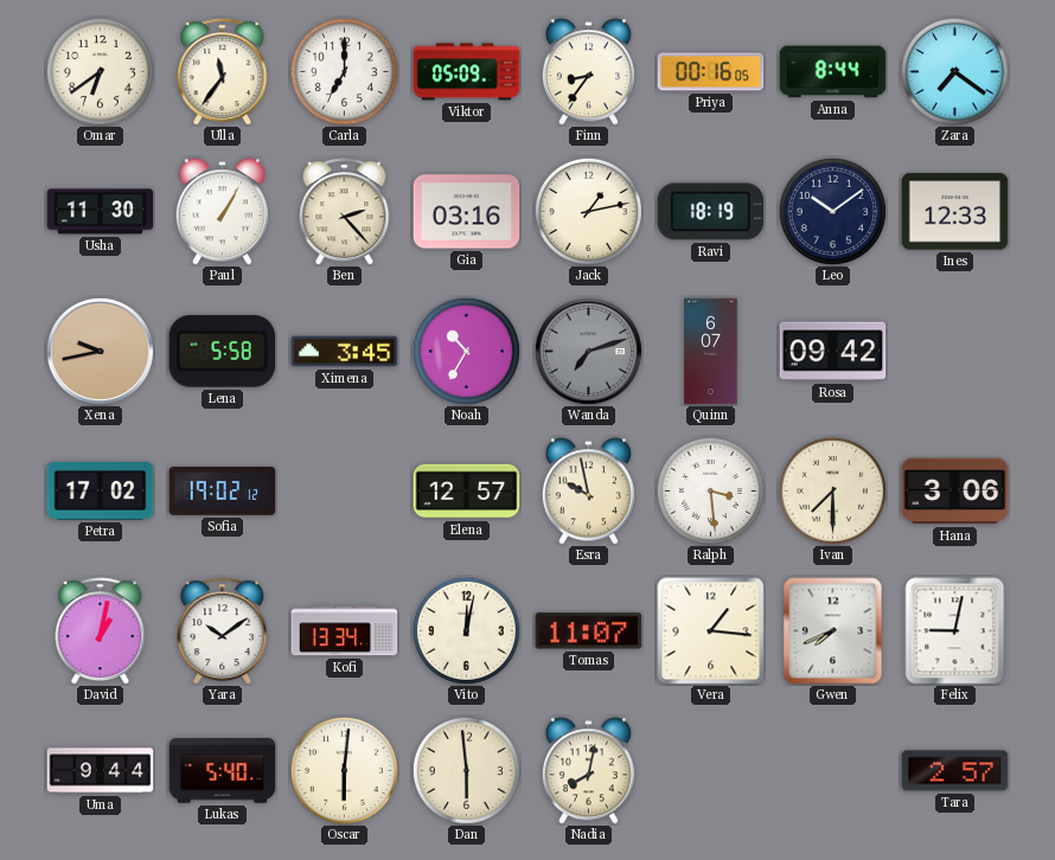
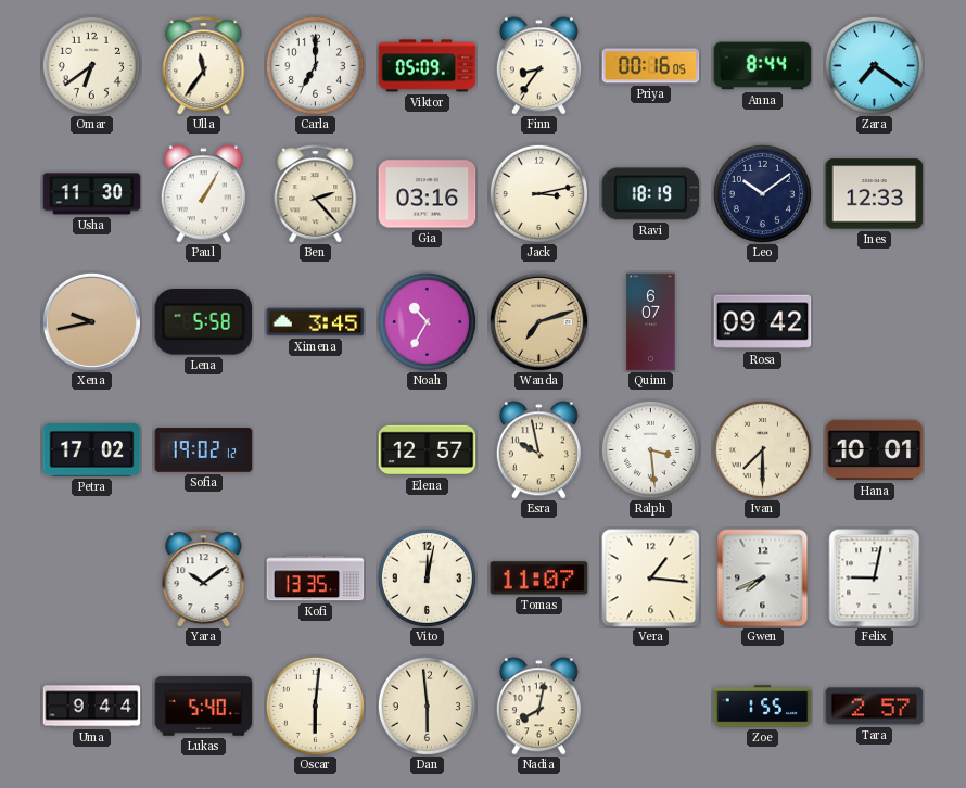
Jack: 1:13 -> 3:13
Wanda dial: grey -> champagne
Hana: 3:06 -> 10:01
David: 1:02 -> none
Kofi: 13:34 -> 13:35
Zoe: none -> 1:55
